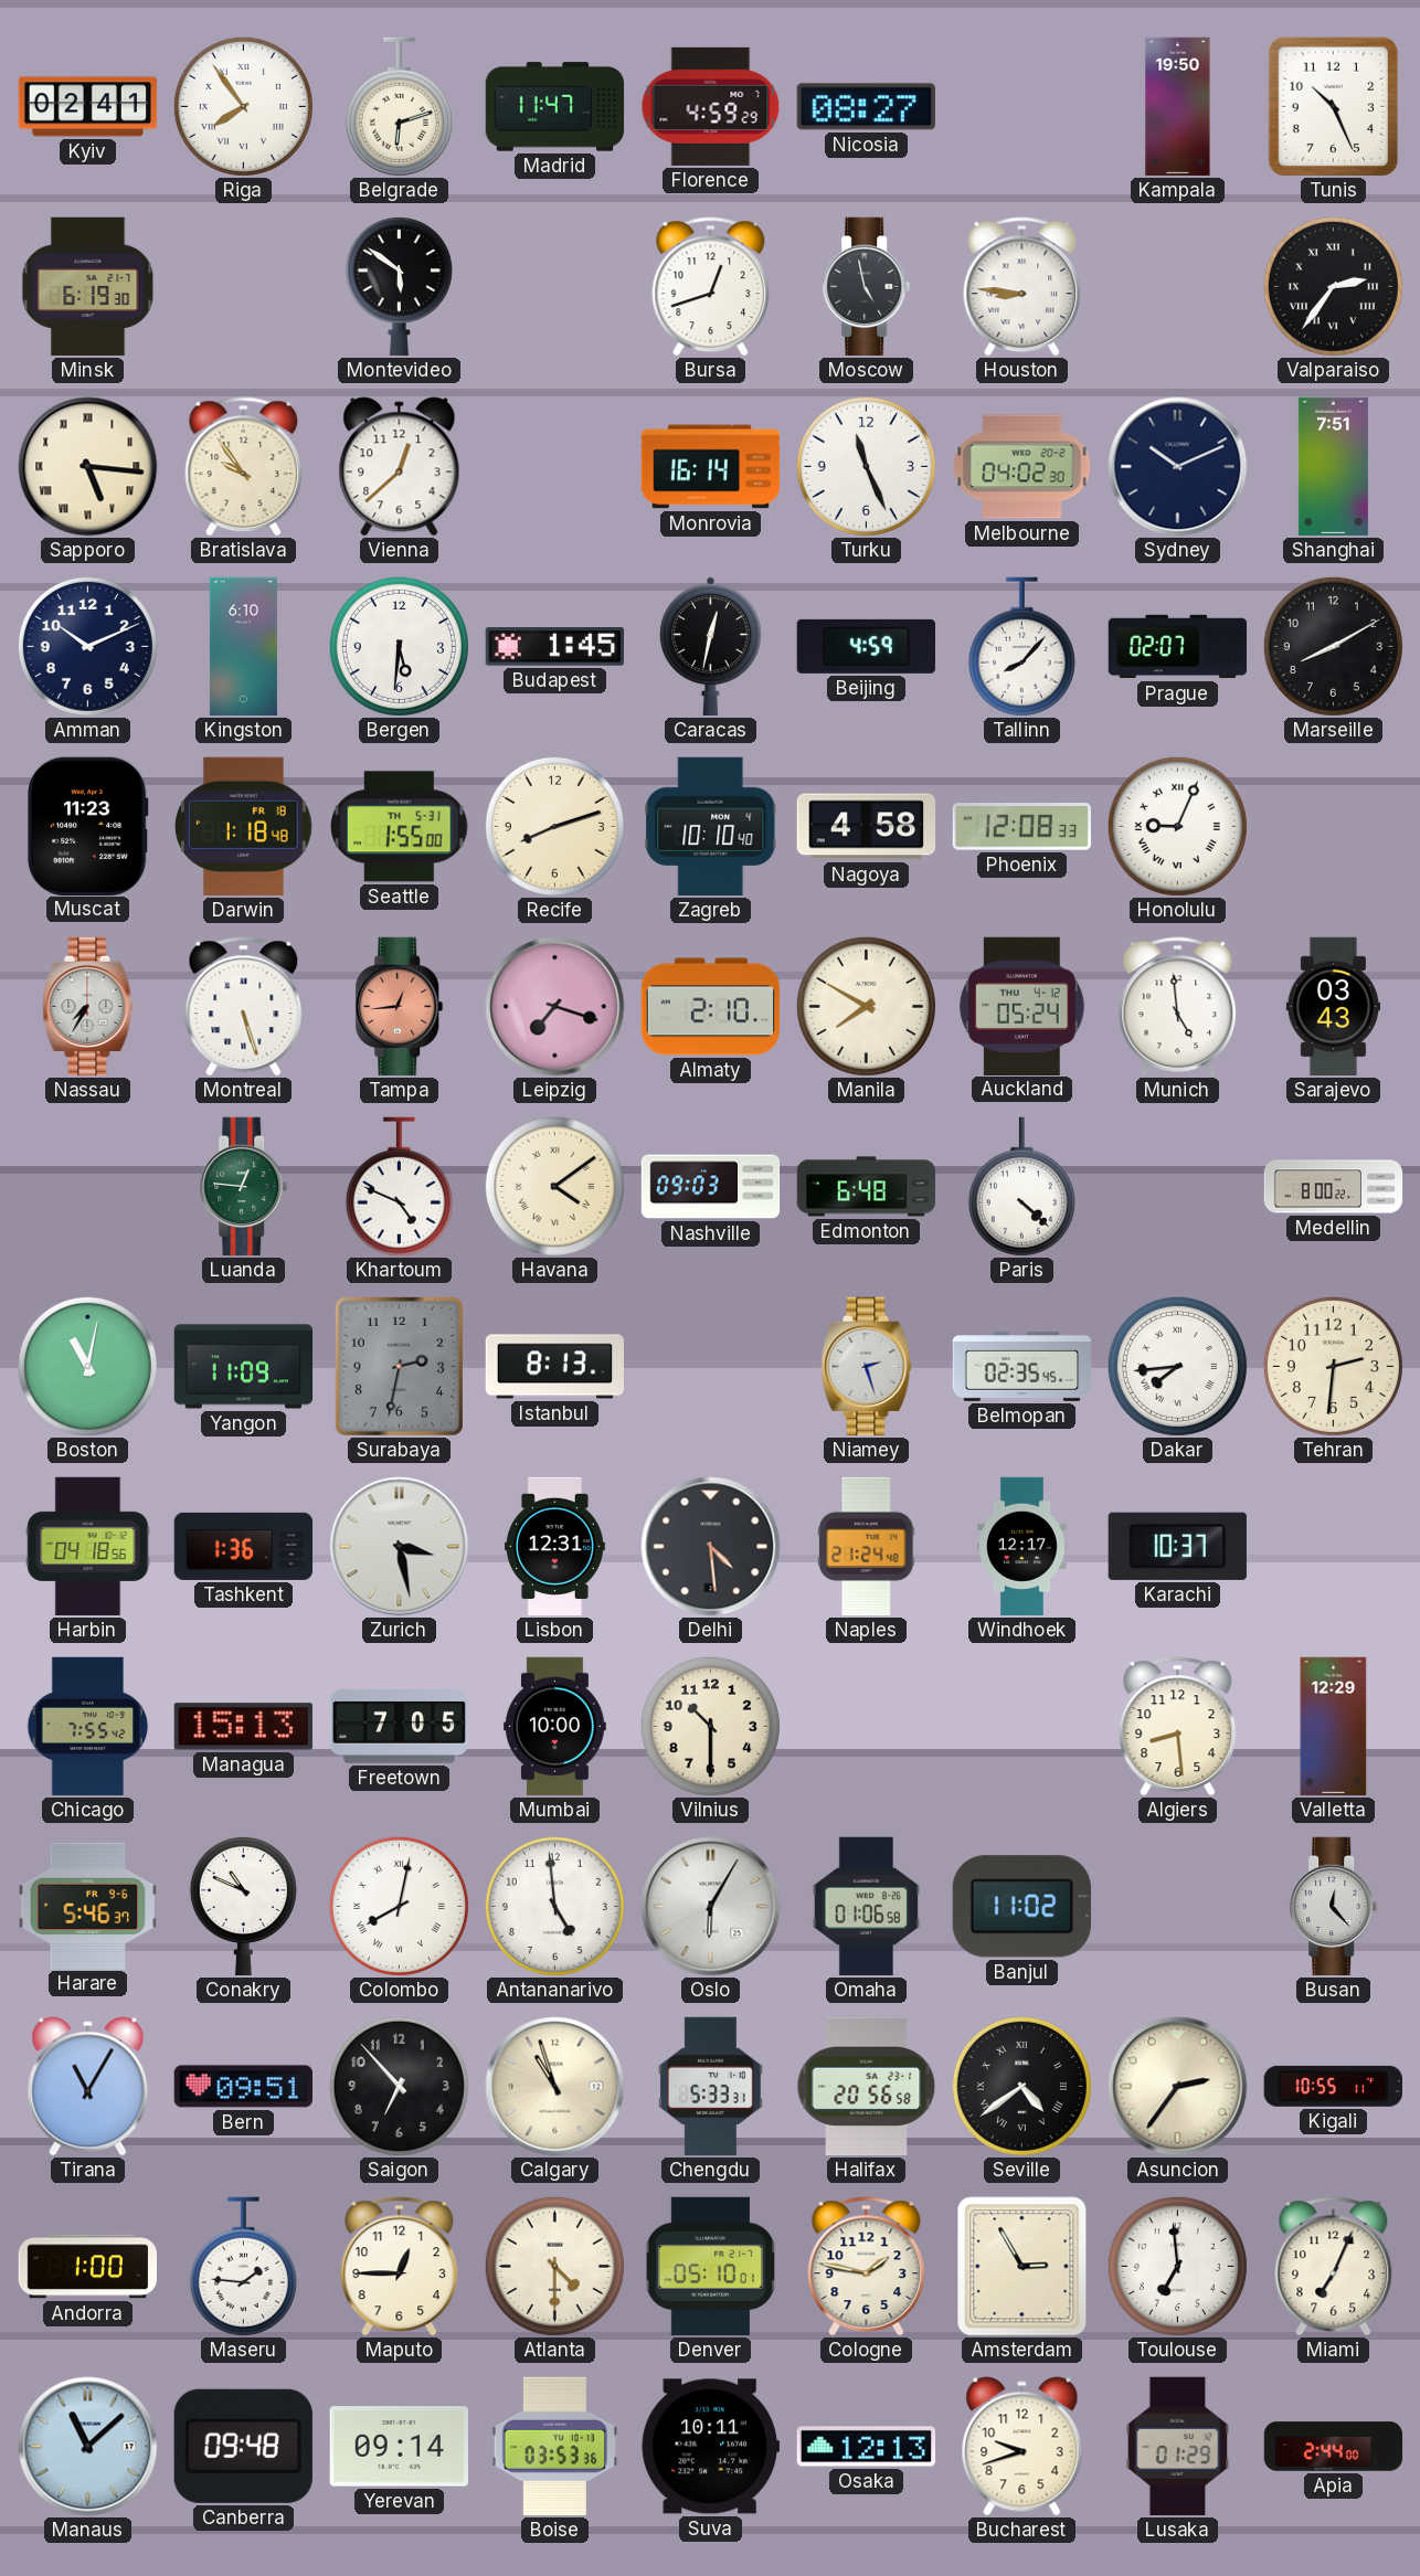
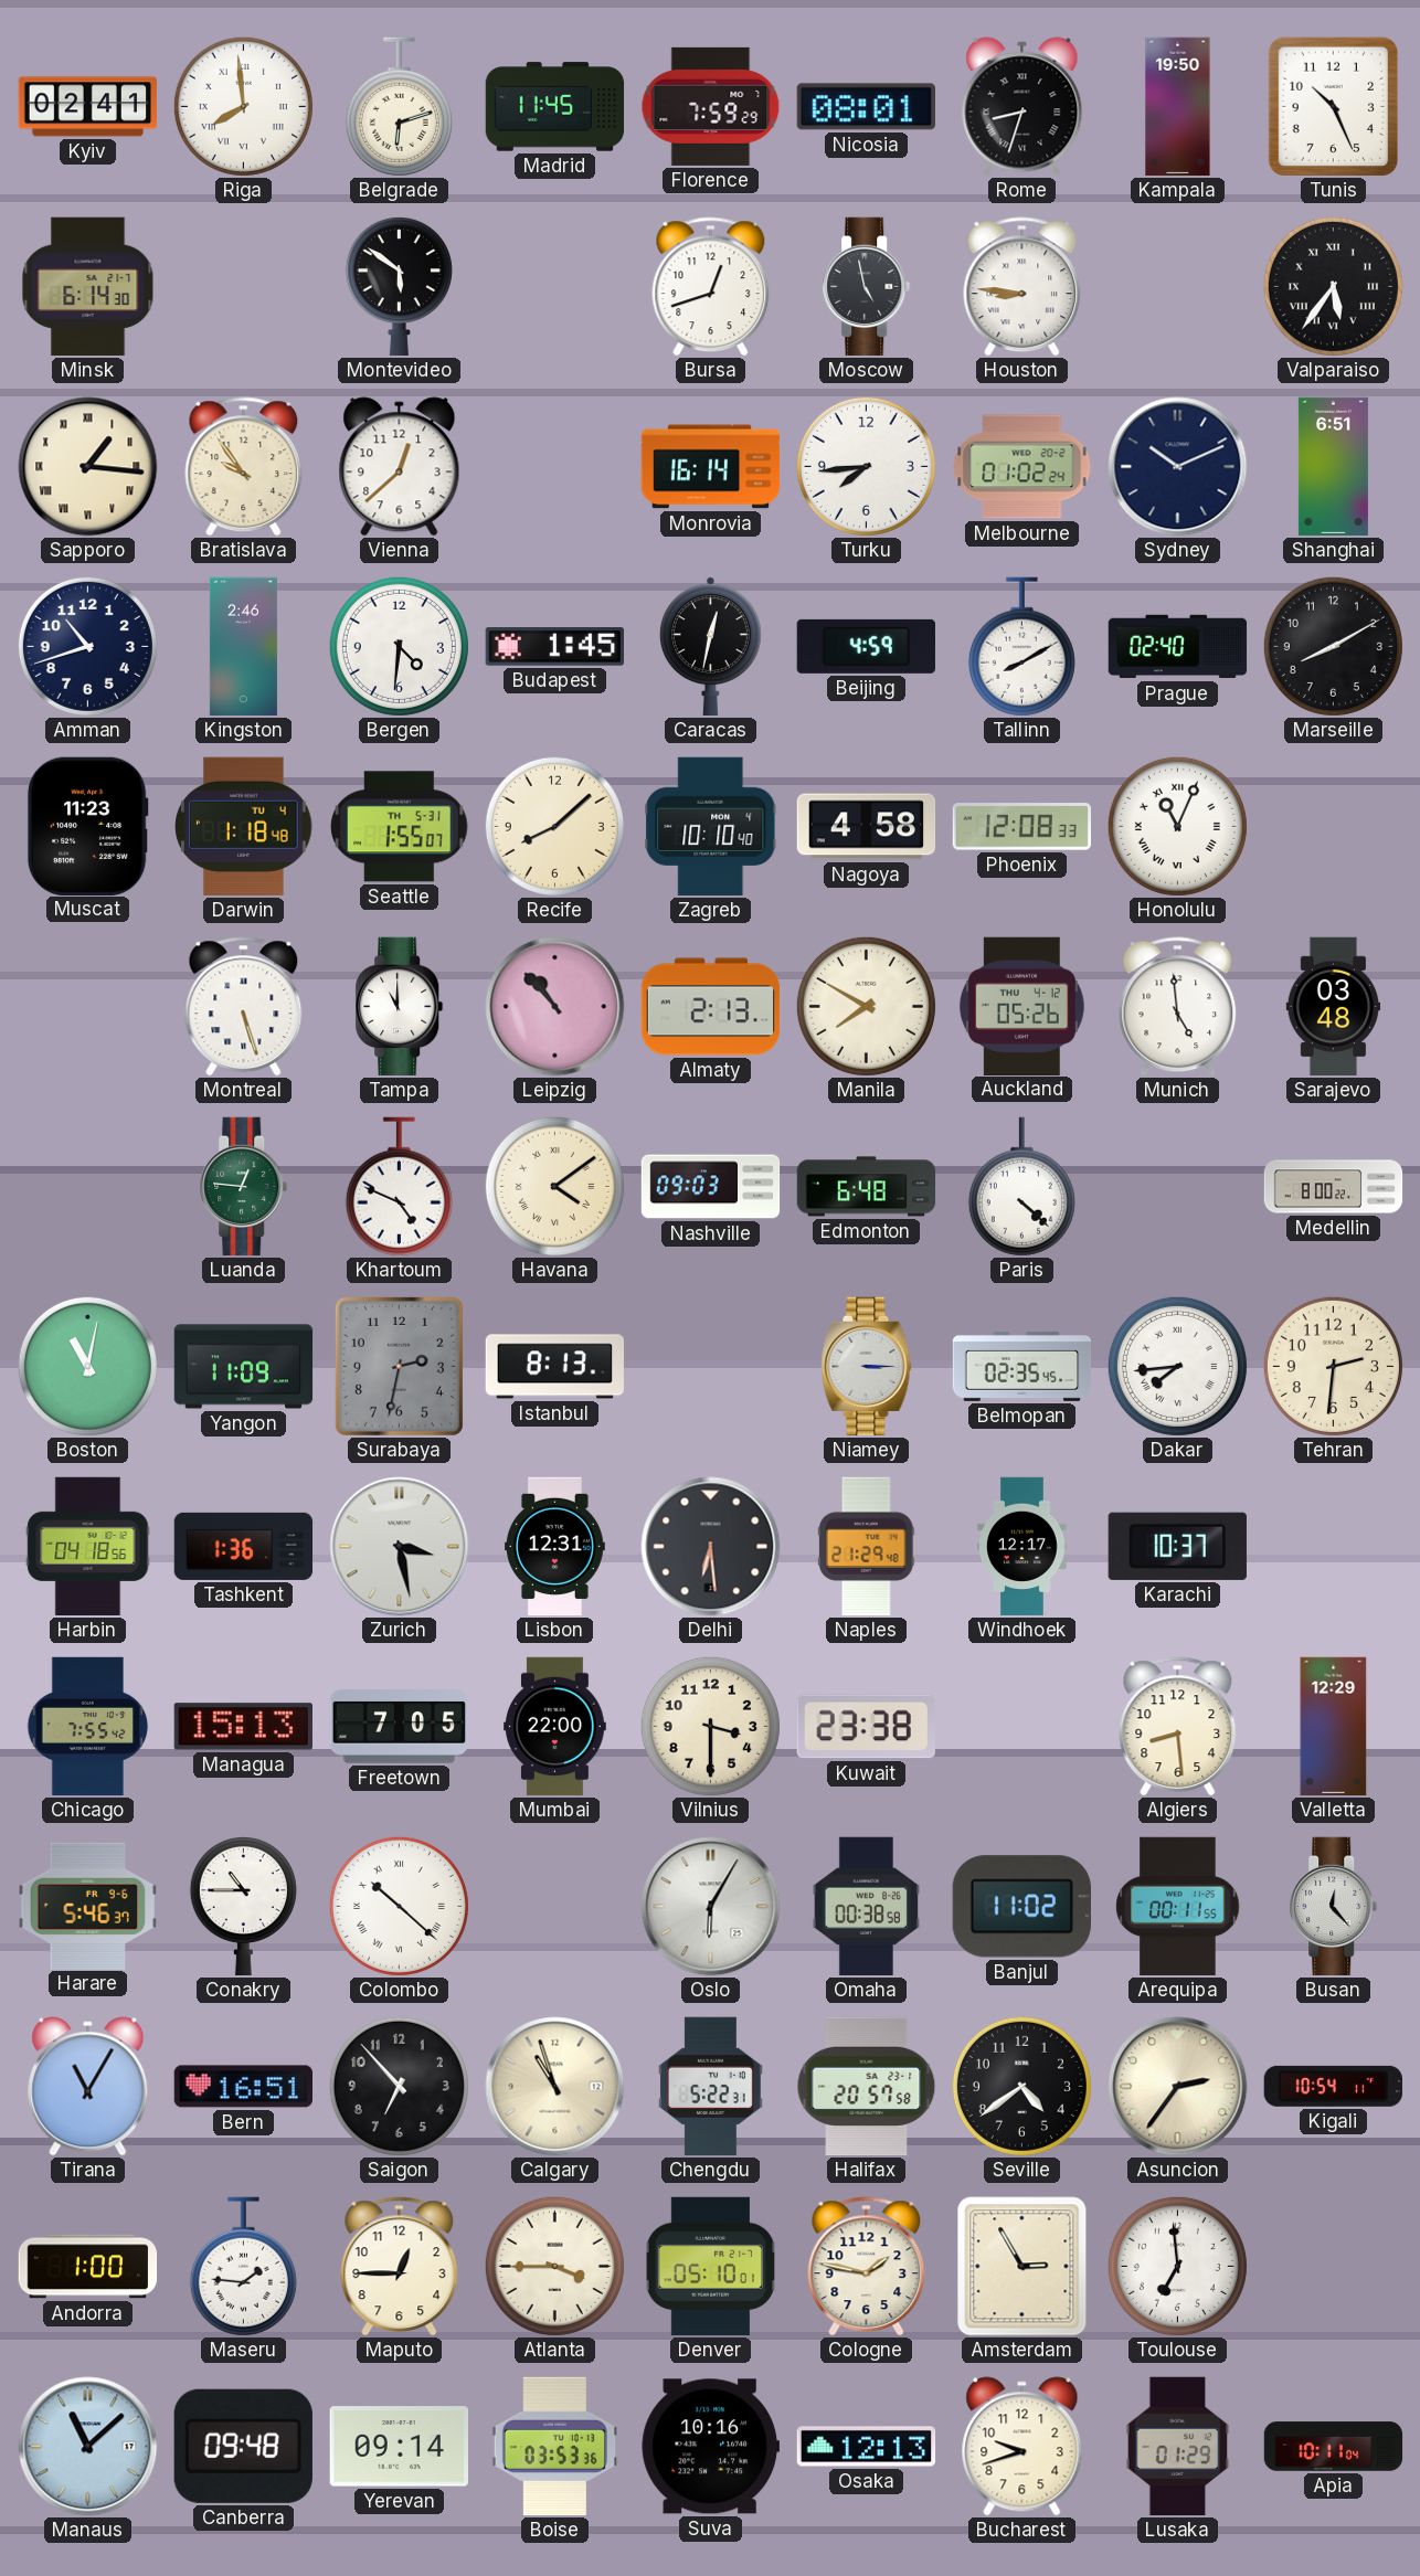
Riga: 7:54 -> 7:59
Madrid: 11:47 -> 11:45
Florence: 4:59 -> 7:59
Nicosia: 08:27 -> 08:01
Rome: none -> 8:33
Minsk: 6:19 -> 6:14
Valparaiso: 2:36 -> 5:36
Sapporo: 5:16 -> 1:16
Turku: 11:26 -> 7:44
Melbourne: 04:02 -> 01:02
Shanghai: 7:51 -> 6:51
Amman: 10:11 -> 10:42
Kingston: 6:10 -> 2:46
Bergen: 5:31 -> 4:31
Tallinn: 8:07 -> 8:10
Prague: 02:07 -> 02:40
Darwin date: FR 18 -> TU 4
Seattle: 1:55:00 -> 1:55:07
Recife: 8:12 -> 8:08
Honolulu: 9:04 -> 11:04
Nassau: 7:35 -> none
Tampa: 12:44 -> 11:00
Tampa dial: salmon -> white
Leipzig: 7:18 -> 10:53
Almaty: 2:10 -> 2:13
Auckland: 05:24 -> 05:26
Sarajevo: 03:43 -> 03:48
Niamey: 2:27 -> 3:15
Delhi: 4:29 -> 6:29
Naples: 21:24 -> 21:29
Mumbai: 10:00 -> 22:00
Vilnius: 10:30 -> 3:30
Kuwait: none -> 23:38
Conakry: 10:49 -> 10:45
Colombo: 8:02 -> 10:22
Antananarivo: 4:59 -> none
Omaha: 01:06 -> 00:38
Arequipa: none -> 00:11
Bern: 09:51 -> 16:51
Chengdu: 5:33 -> 5:22
Halifax: 20:56 -> 20:57
Seville numerals: Roman -> Arabic
Kigali: 10:55 -> 10:54
Atlanta: 4:30 -> 3:45
Miami: 7:04 -> none
Suva: 10:11 -> 10:16
Apia: 2:44 -> 10:11
